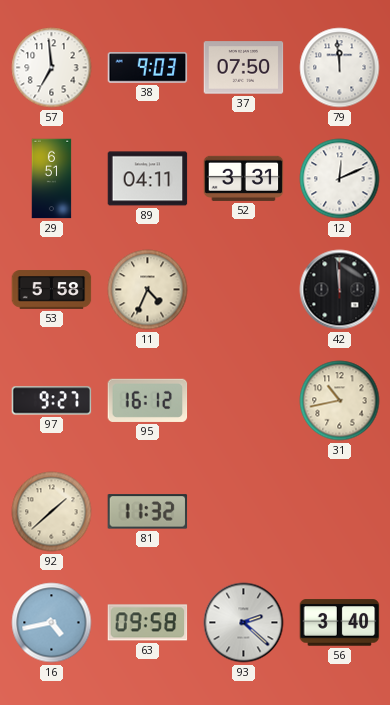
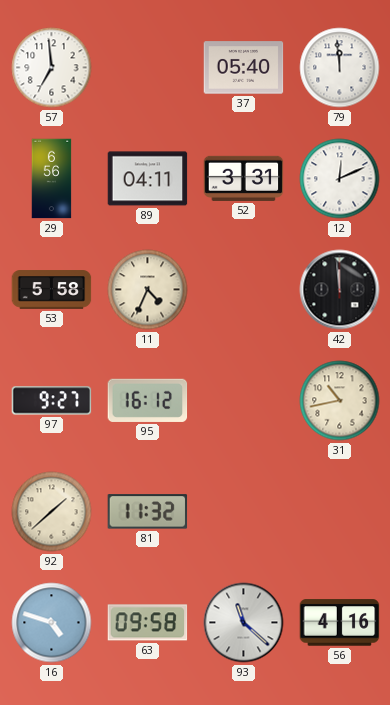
38: 9:03 -> none
37: 07:50 -> 05:40
29: 6:51 -> 6:56
16: 4:43 -> 4:48
93: 2:22 -> 11:22
56: 3:40 -> 4:16
